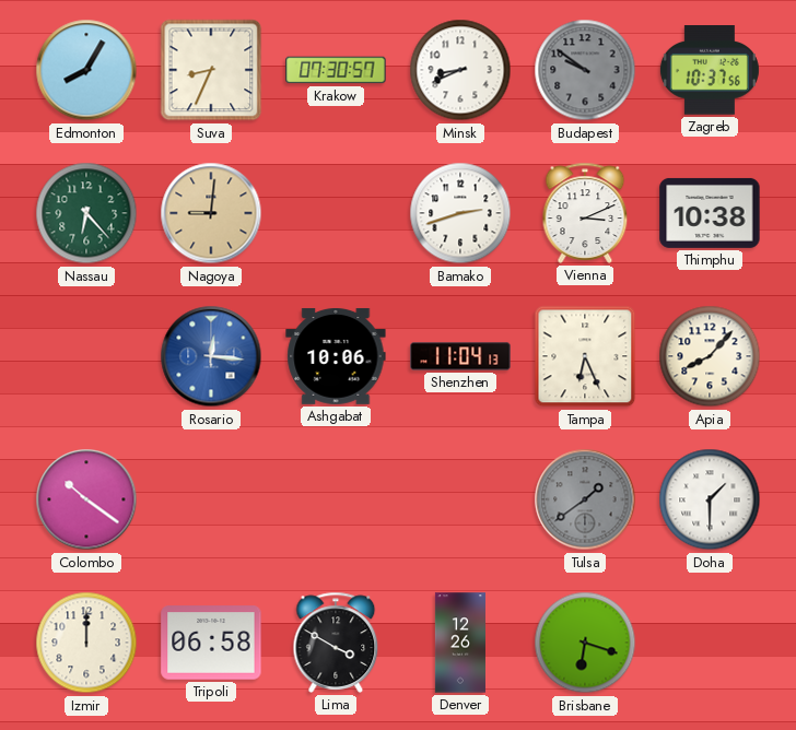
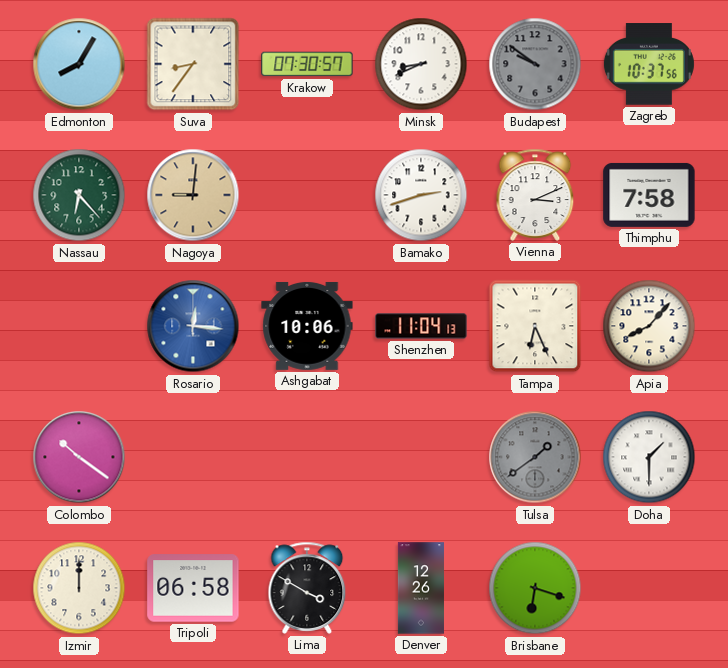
Suva: 8:34 -> 8:36
Thimphu: 10:38 -> 7:58
